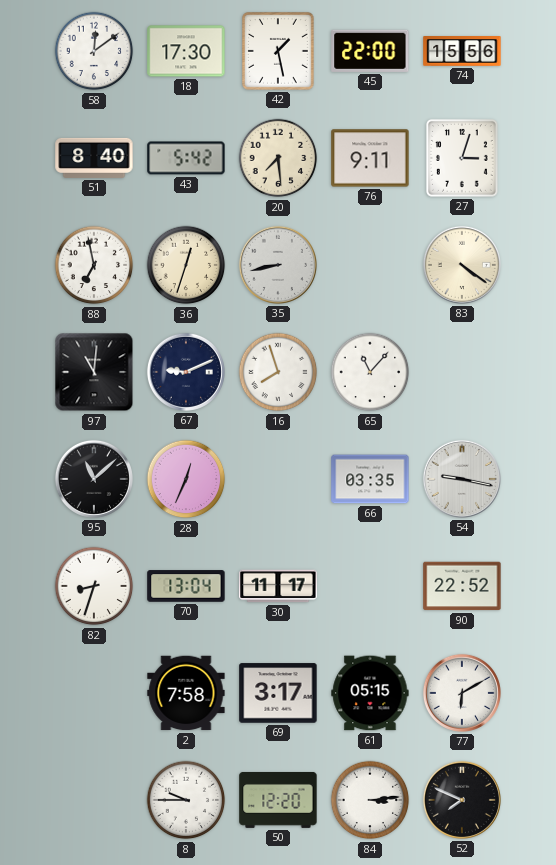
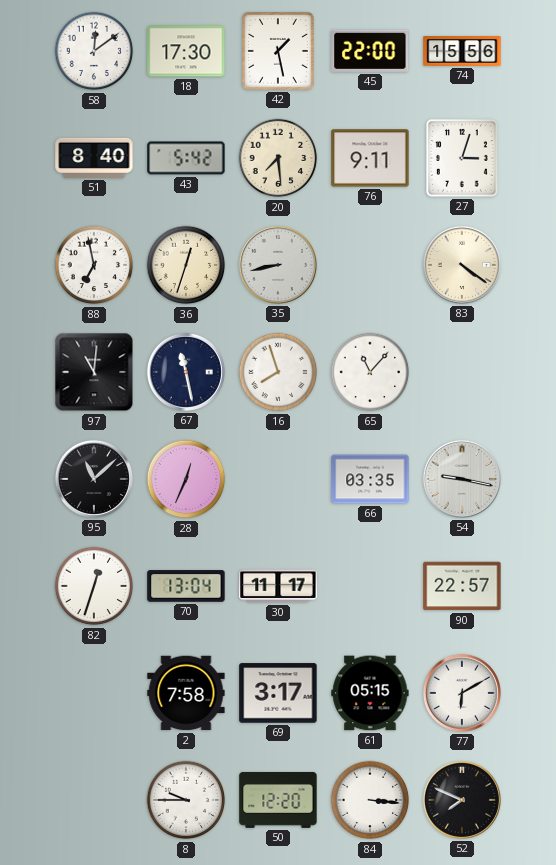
67: 9:11 -> 11:28
82: 8:33 -> 12:33
90: 22:52 -> 22:57
84: 3:14 -> 3:16
